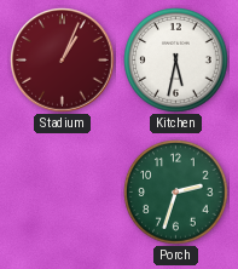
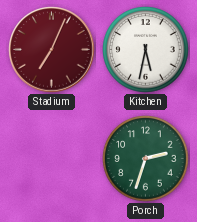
Stadium: 1:04 -> 7:04
